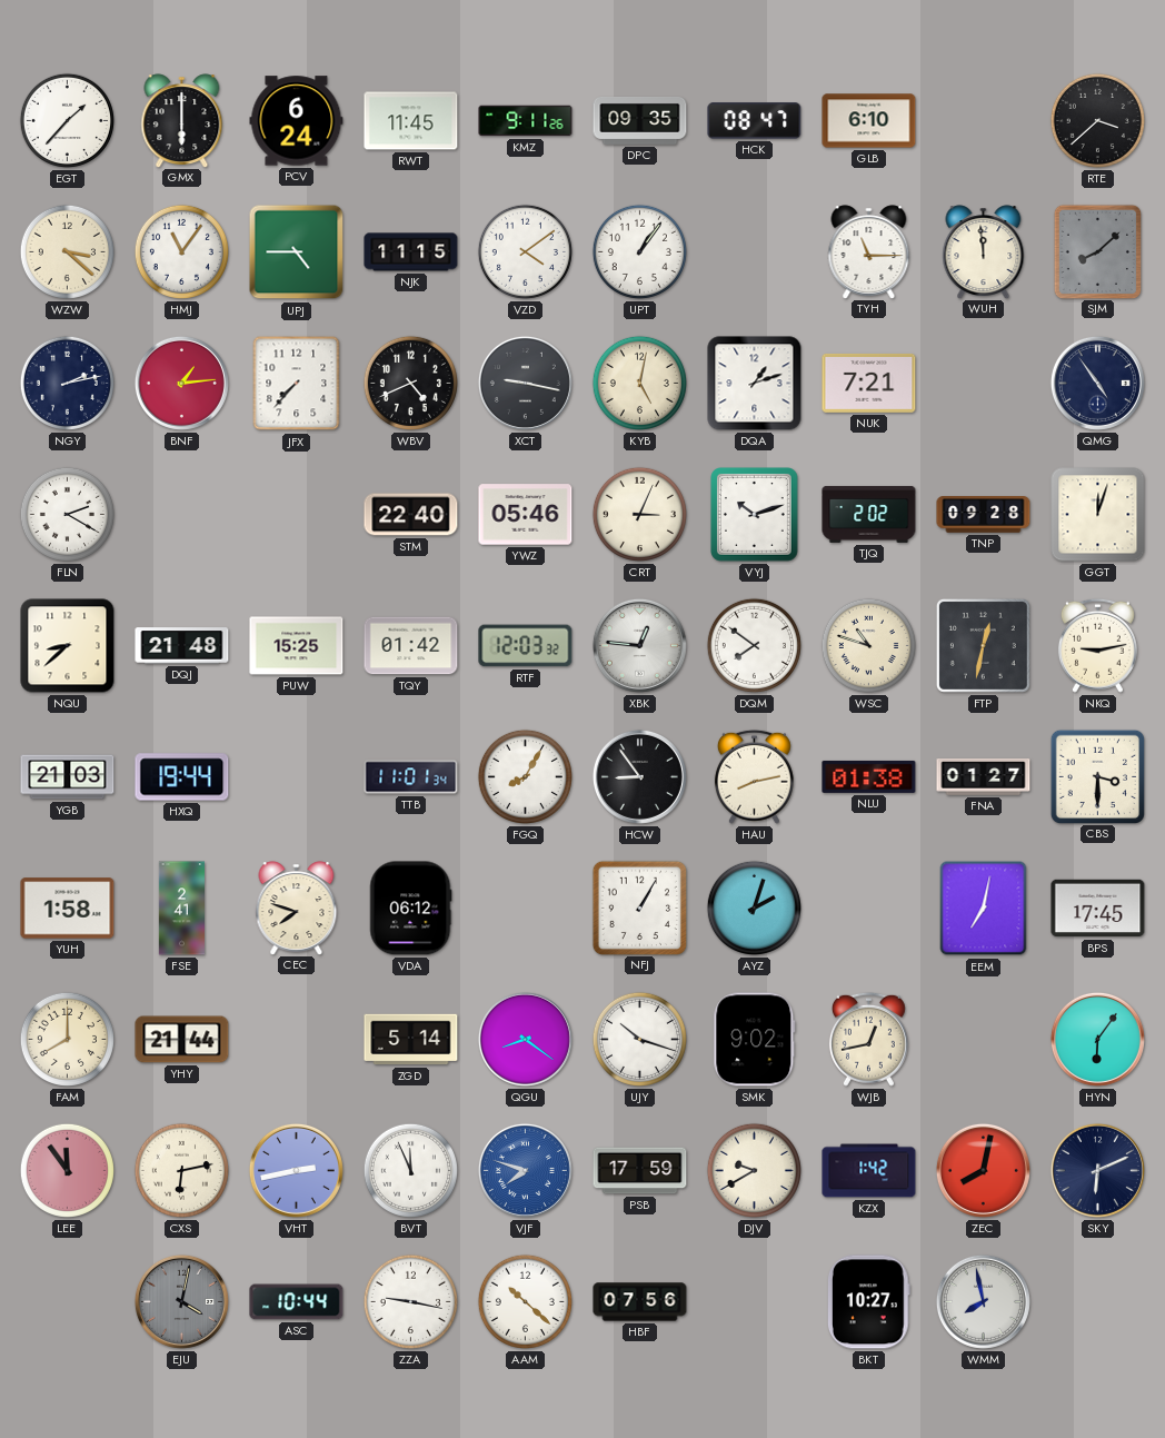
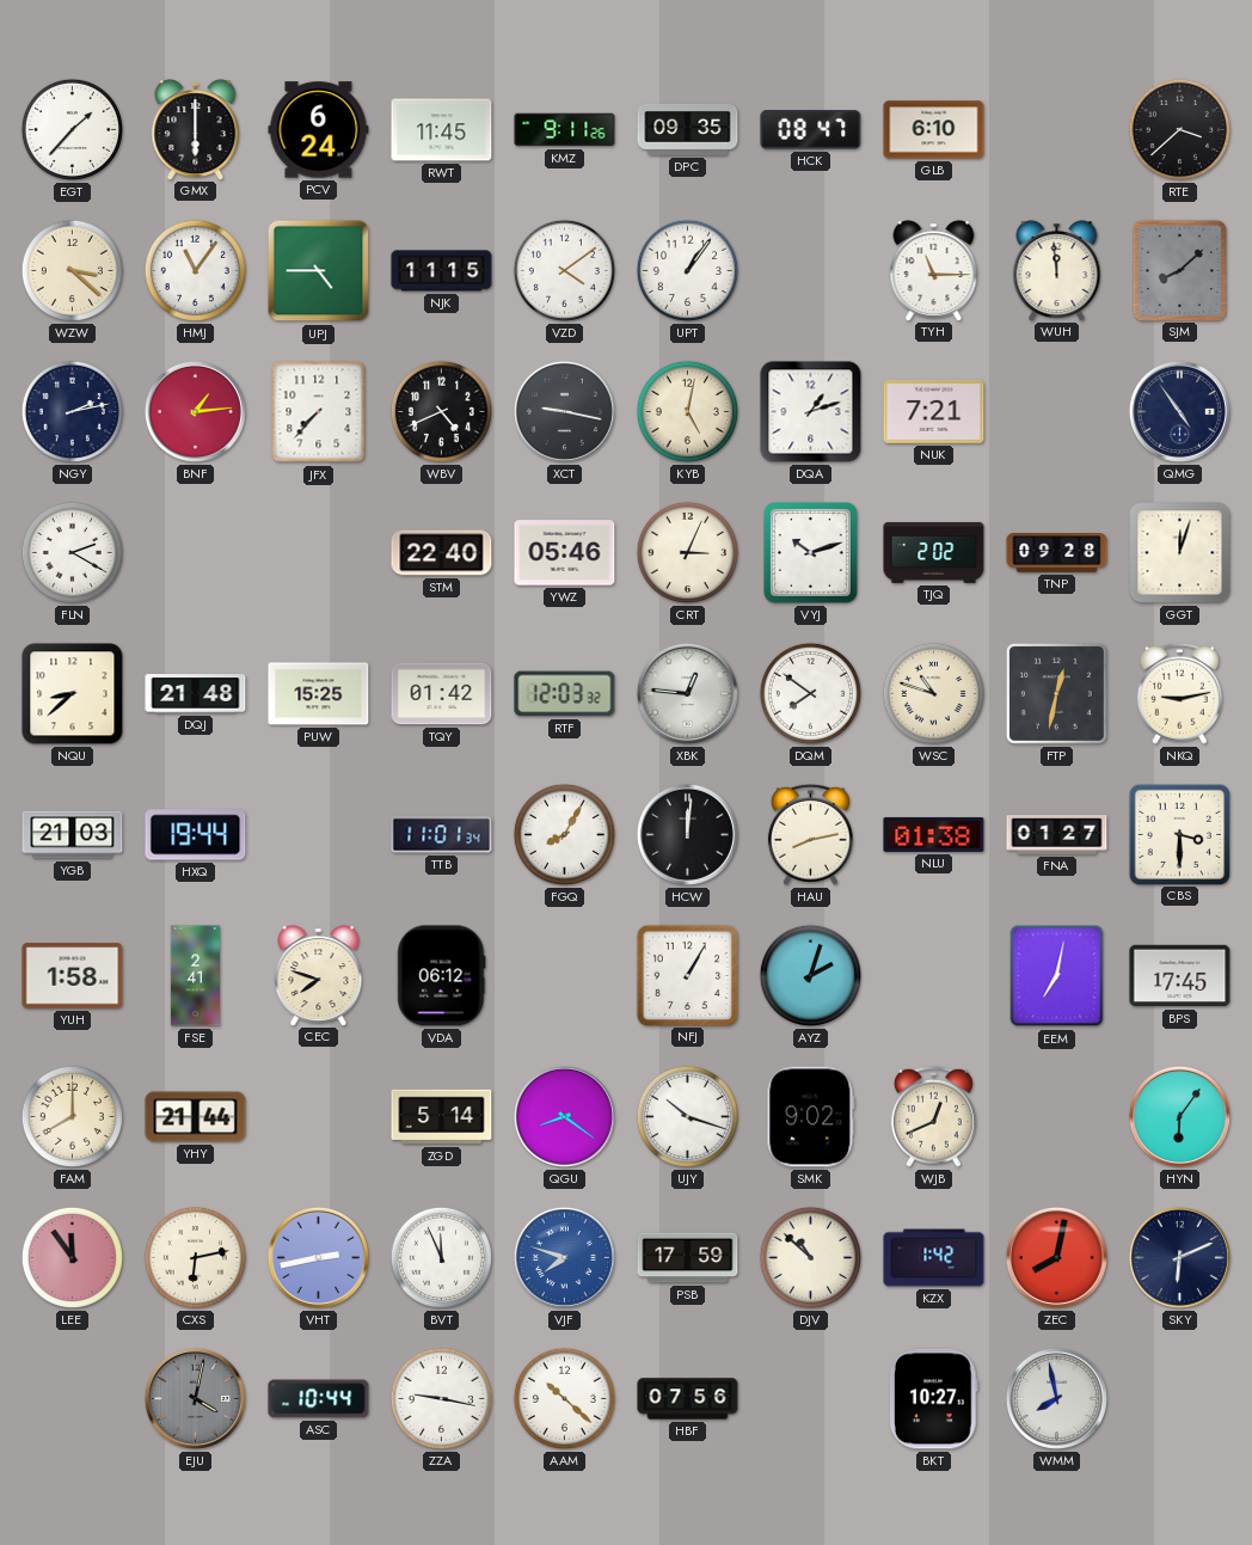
HCW: 8:54 -> 12:01
WJB: 12:43 -> 12:41
DJV: 9:40 -> 10:52
